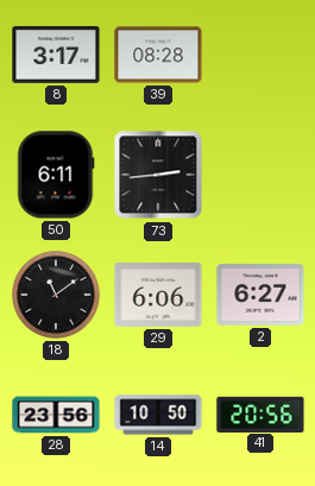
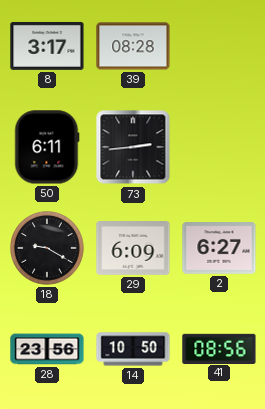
18: 11:09 -> 9:20
29: 6:06 -> 6:09
41: 20:56 -> 08:56
